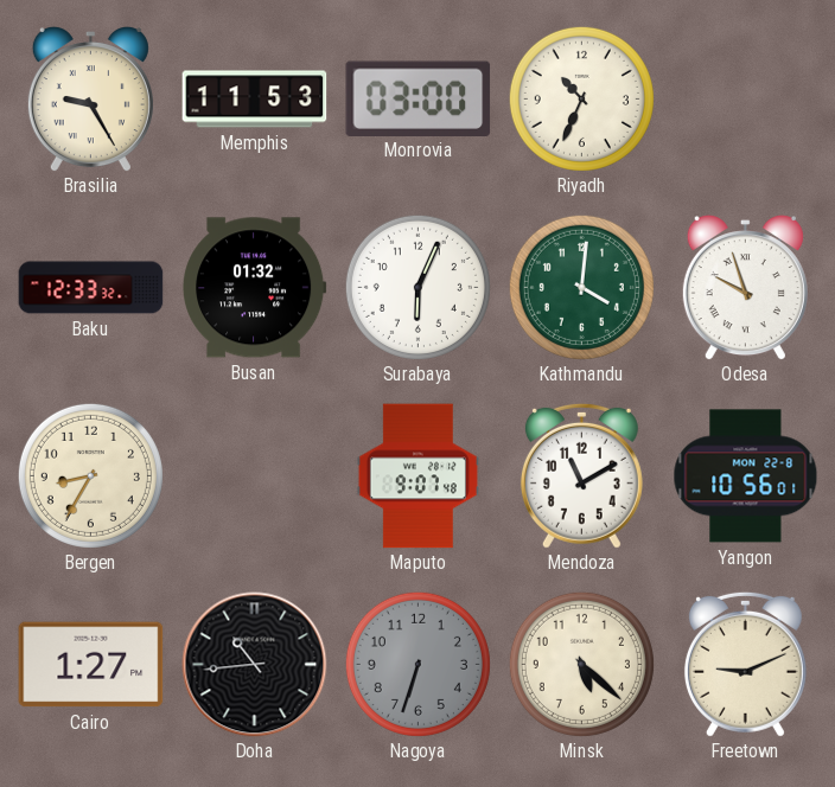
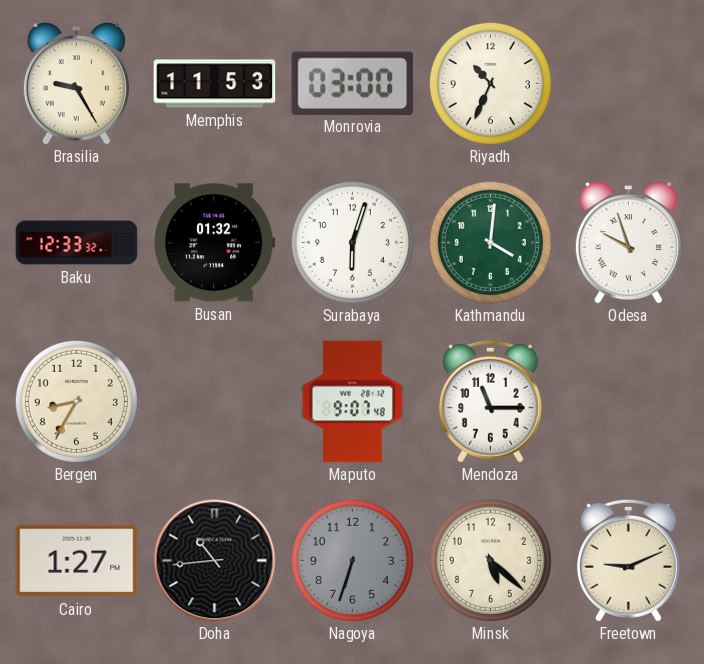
Surabaya: 6:04 -> 6:03
Mendoza: 11:10 -> 11:15
Yangon: 10:56 -> none
